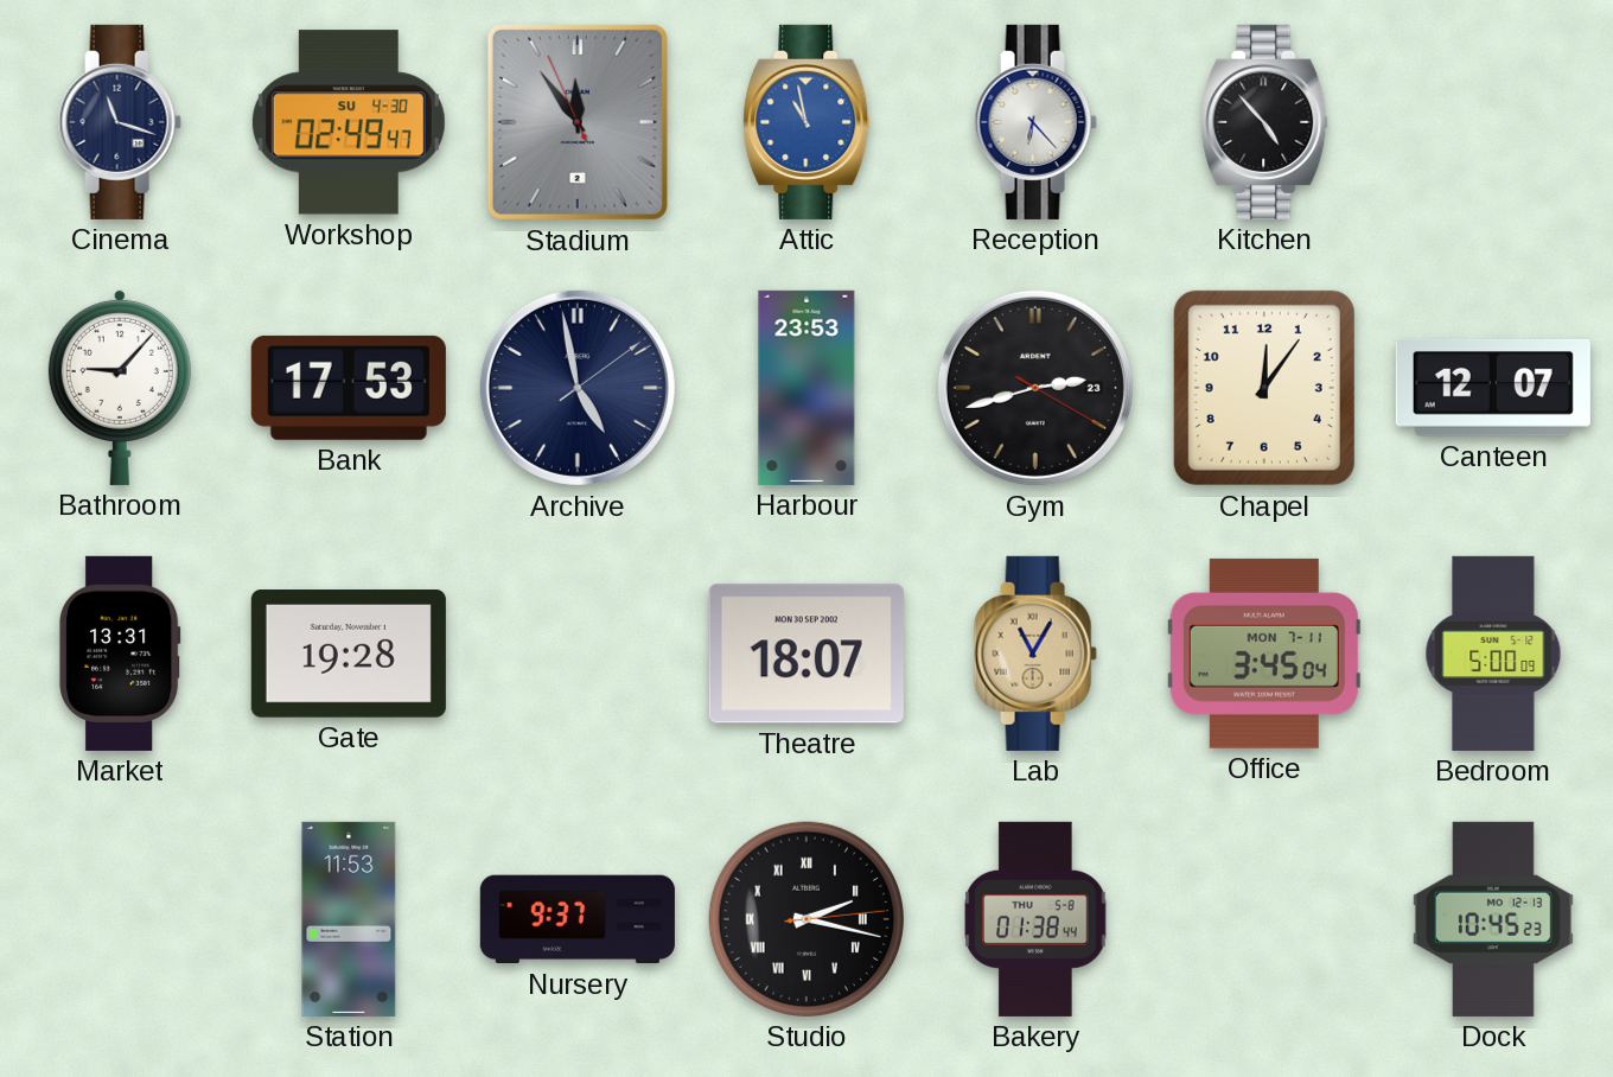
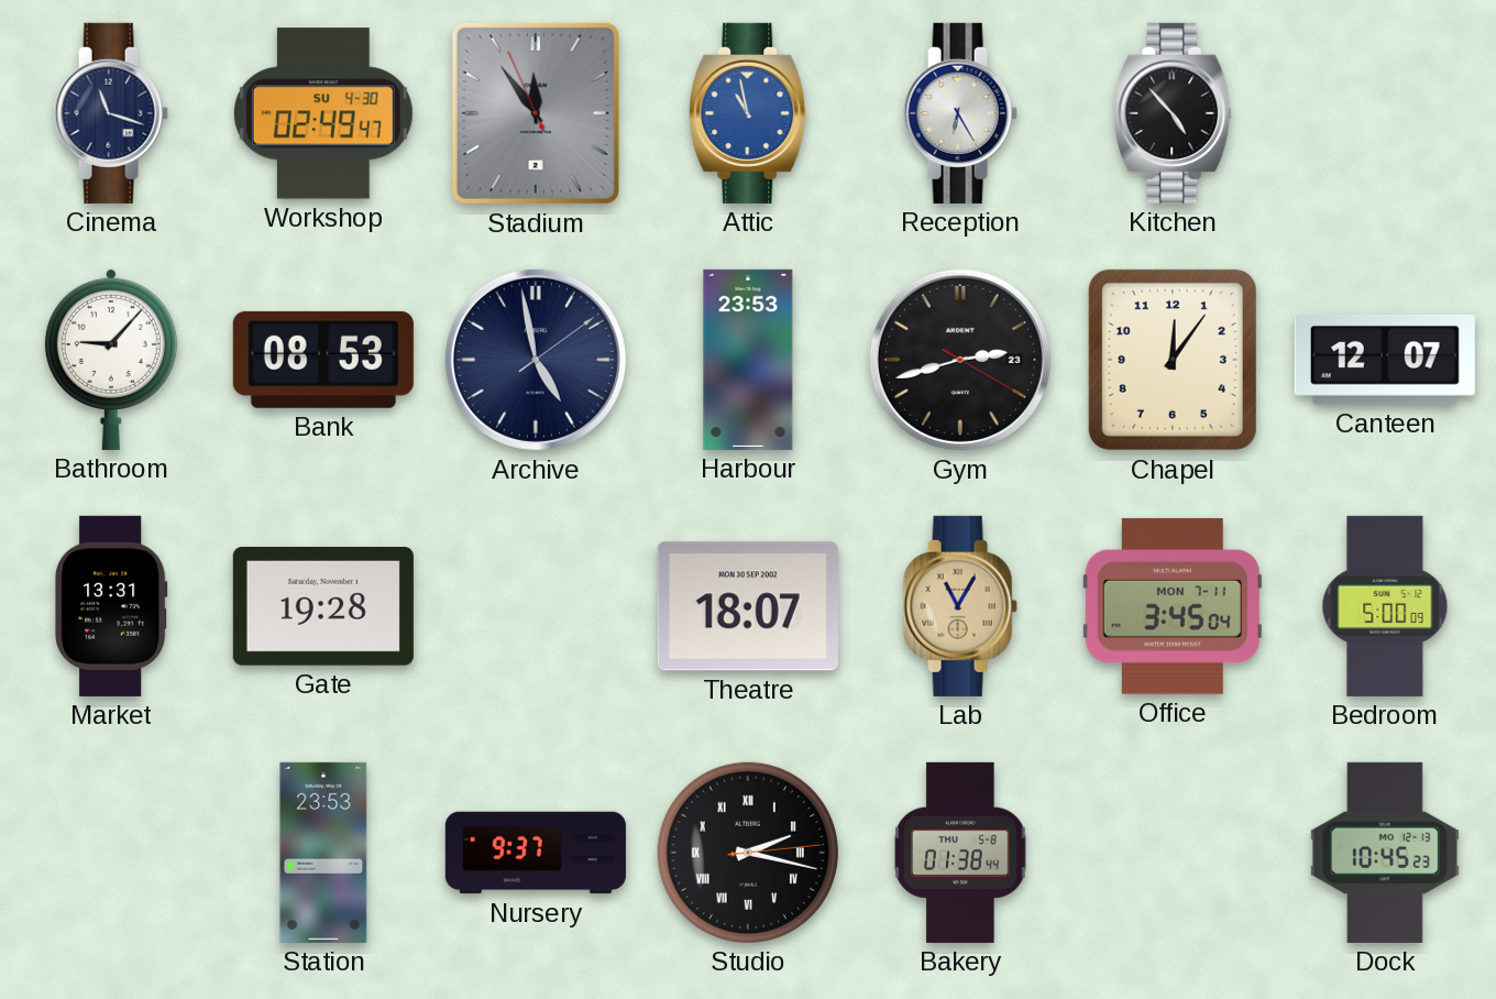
Reception: 6:23 -> 6:25
Bank: 17:53 -> 08:53
Station: 11:53 -> 23:53
